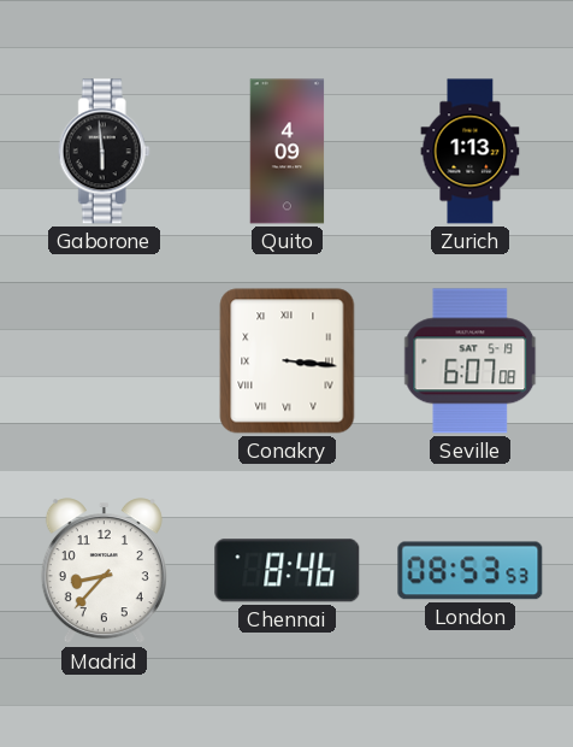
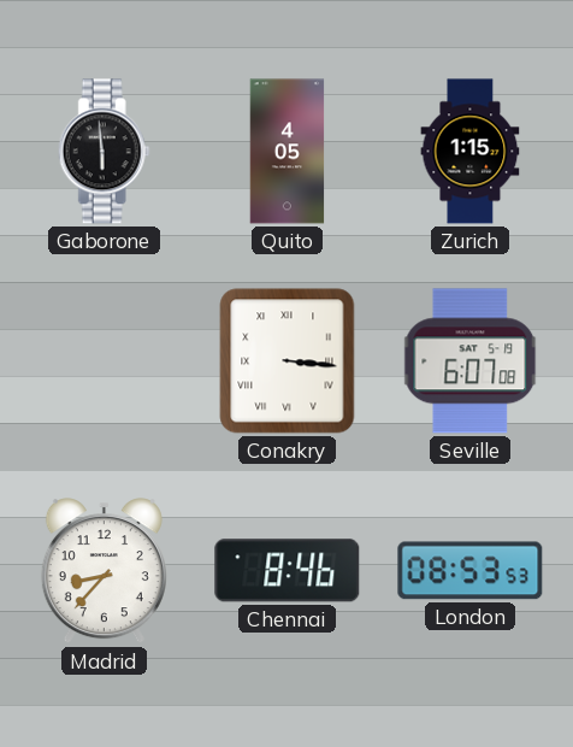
Quito: 4:09 -> 4:05
Zurich: 1:13 -> 1:15
